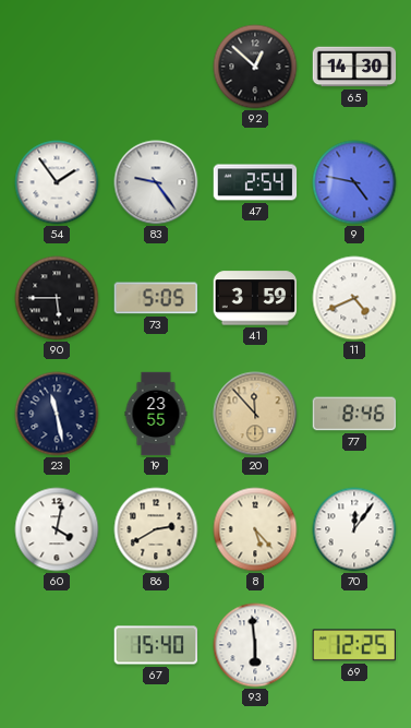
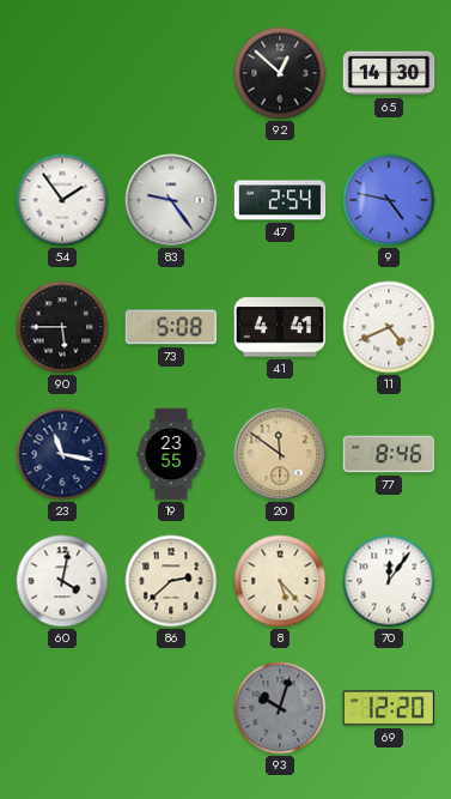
73: 5:05 -> 5:08
41: 3:59 -> 4:41
23: 11:28 -> 11:17
20: 11:53 -> 11:51
86: 2:40 -> 2:38
67: 15:40 -> none
93: 5:59 -> 10:03
93 dial: white -> grey
69: 12:25 -> 12:20
